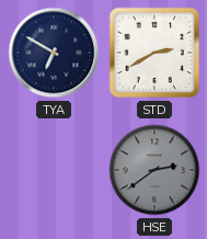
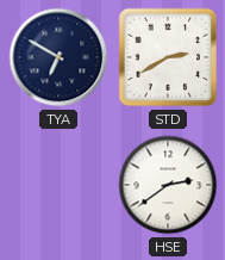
HSE dial: grey -> white
